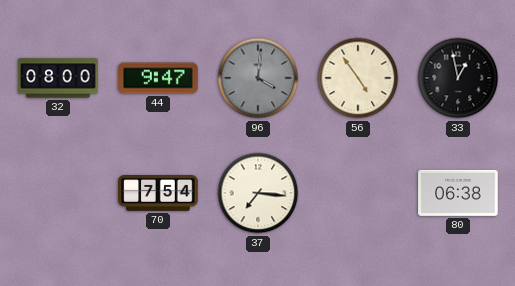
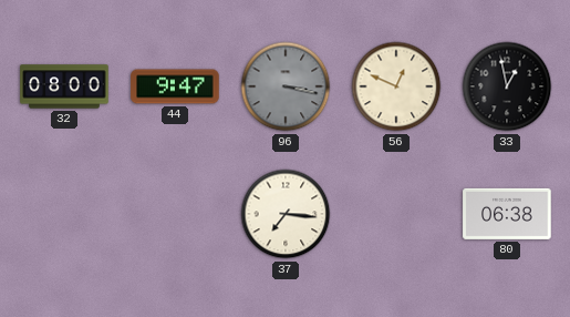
96: 4:01 -> 3:17
56: 4:54 -> 12:49
70: 7:54 -> none
